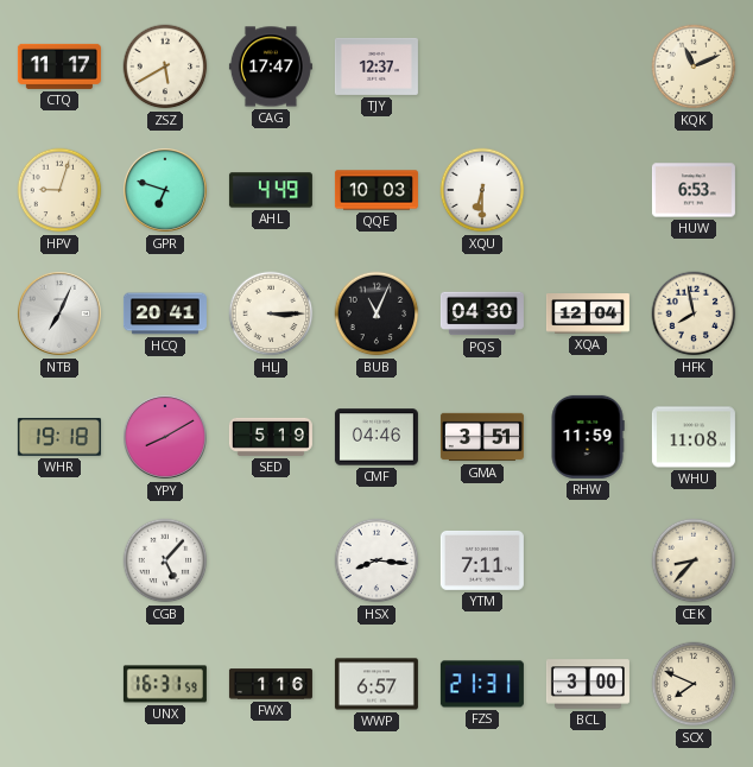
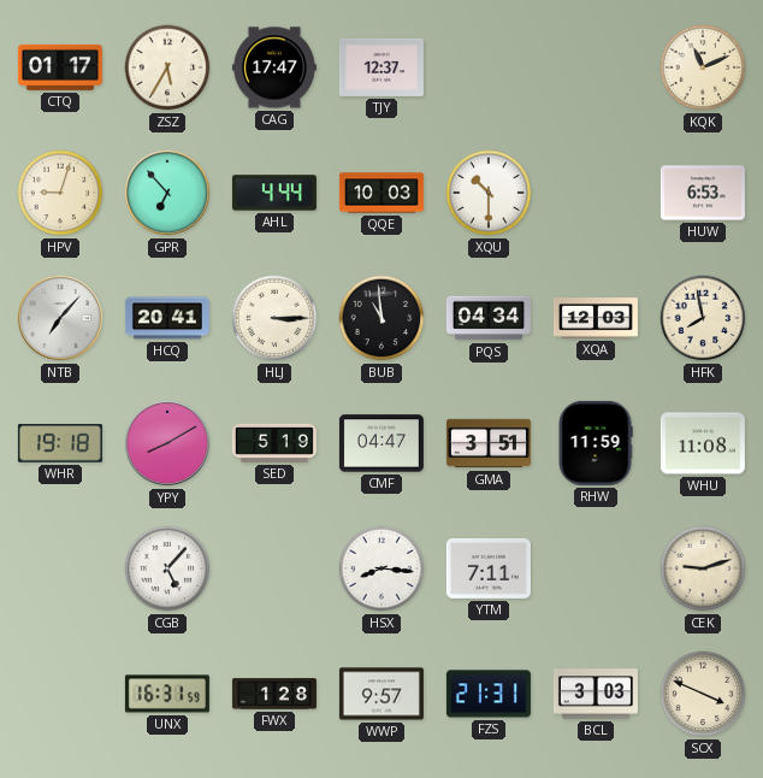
CTQ: 11:17 -> 01:17
ZSZ: 5:40 -> 5:35
GPR: 6:48 -> 6:53
AHL: 4:49 -> 4:44
XQU: 6:30 -> 10:30
NTB: 7:04 -> 7:07
BUB: 11:04 -> 10:59
PQS: 04:30 -> 04:34
XQA: 12:04 -> 12:03
CMF: 04:46 -> 04:47
CEK: 8:37 -> 9:12
FWX: 1:16 -> 1:28
WWP: 6:57 -> 9:57
BCL: 3:00 -> 3:03
SCX: 7:49 -> 3:49
